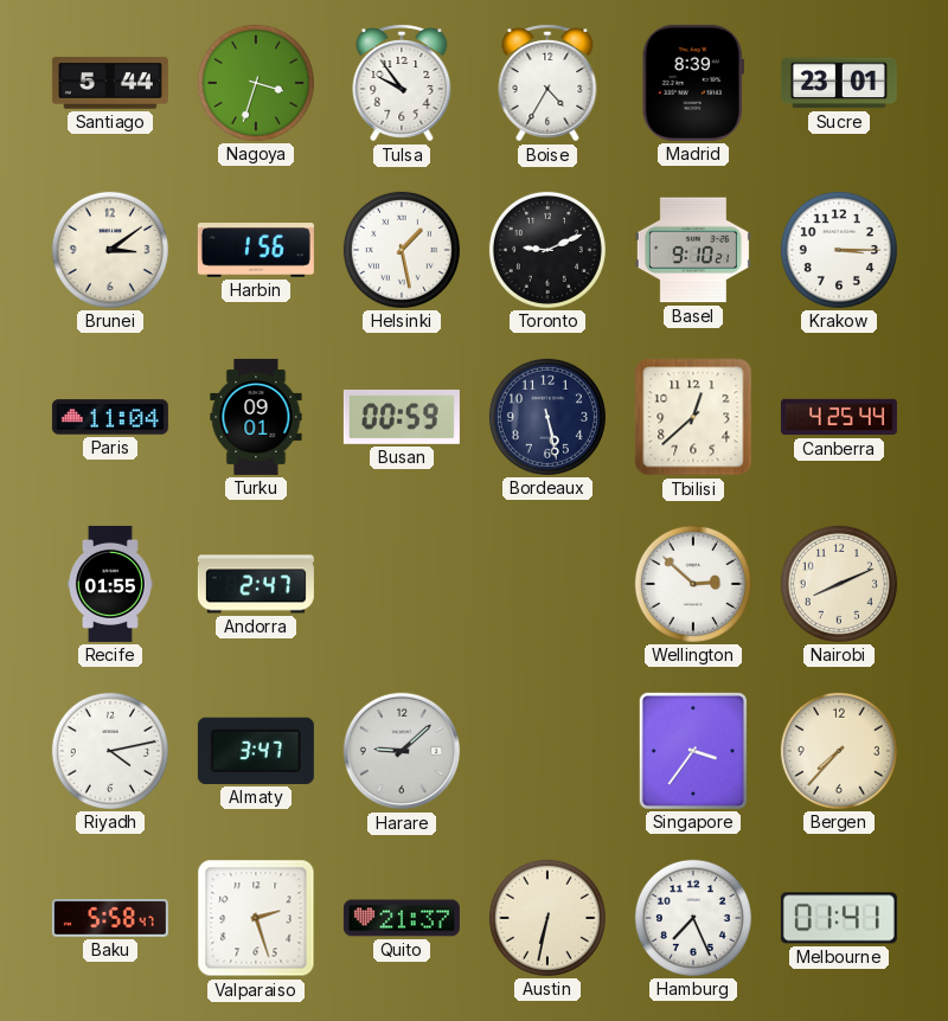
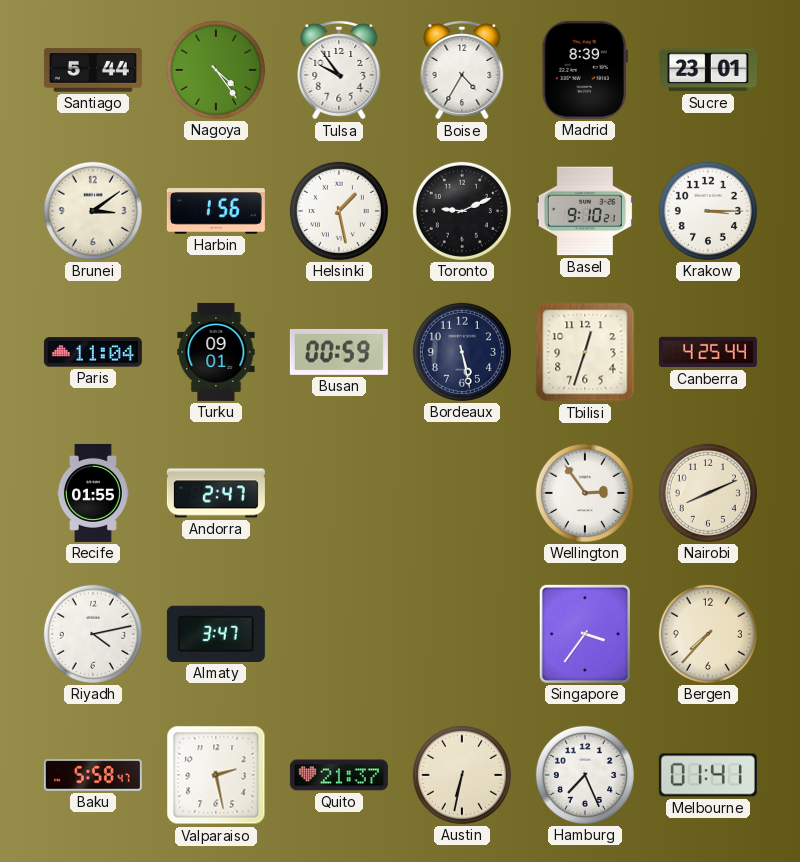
Nagoya: 3:33 -> 4:24
Tbilisi: 12:38 -> 12:33
Wellington: 2:52 -> 2:54
Harare: 9:08 -> none
Valparaiso: 2:27 -> 2:28
